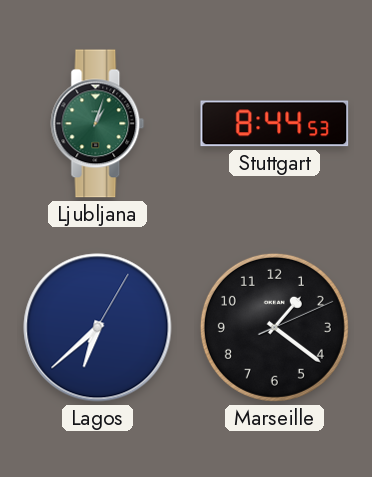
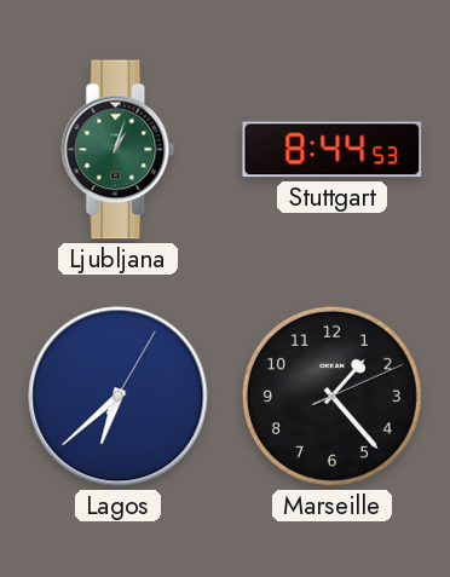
Marseille: 1:21 -> 1:23
